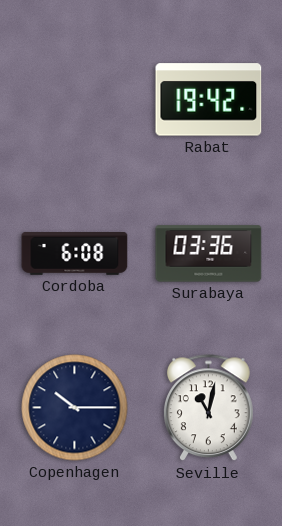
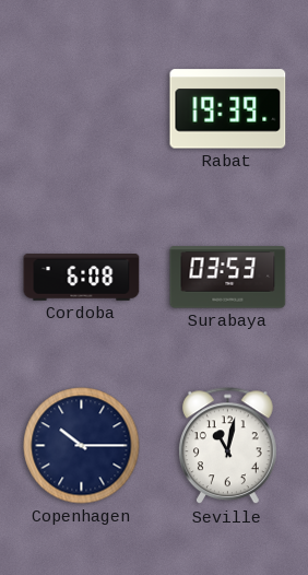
Rabat: 19:42 -> 19:39
Surabaya: 03:36 -> 03:53
